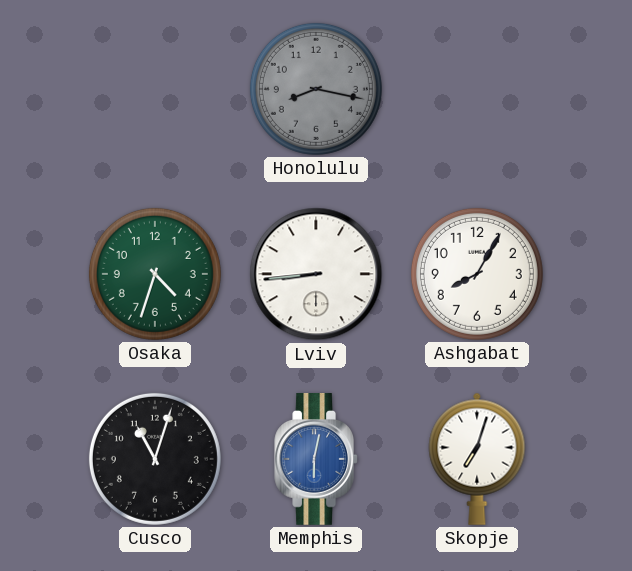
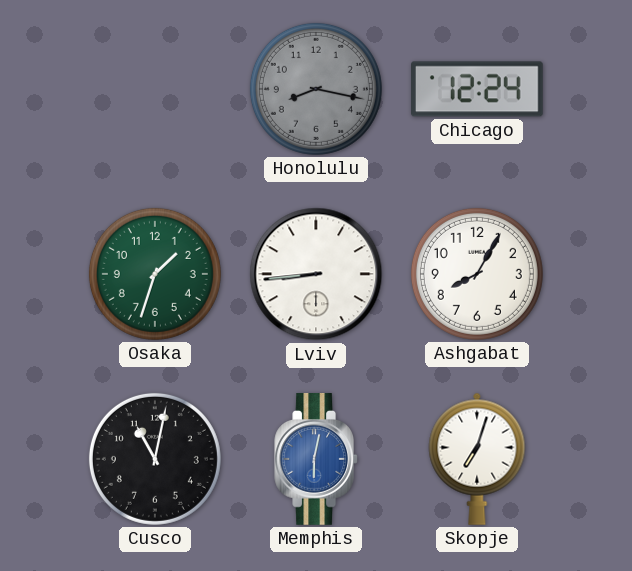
Chicago: none -> 12:24
Osaka: 4:33 -> 1:33
Cusco: 11:03 -> 11:02
